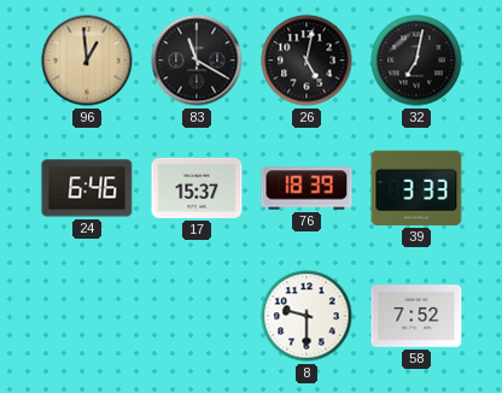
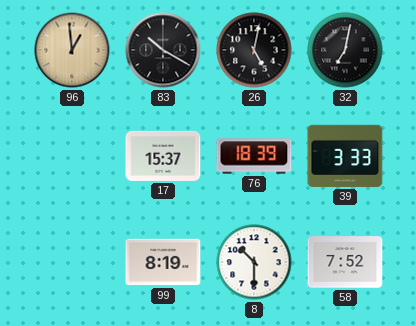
83: 11:20 -> 10:20
24: 6:46 -> none
99: none -> 8:19
8: 9:30 -> 10:30
